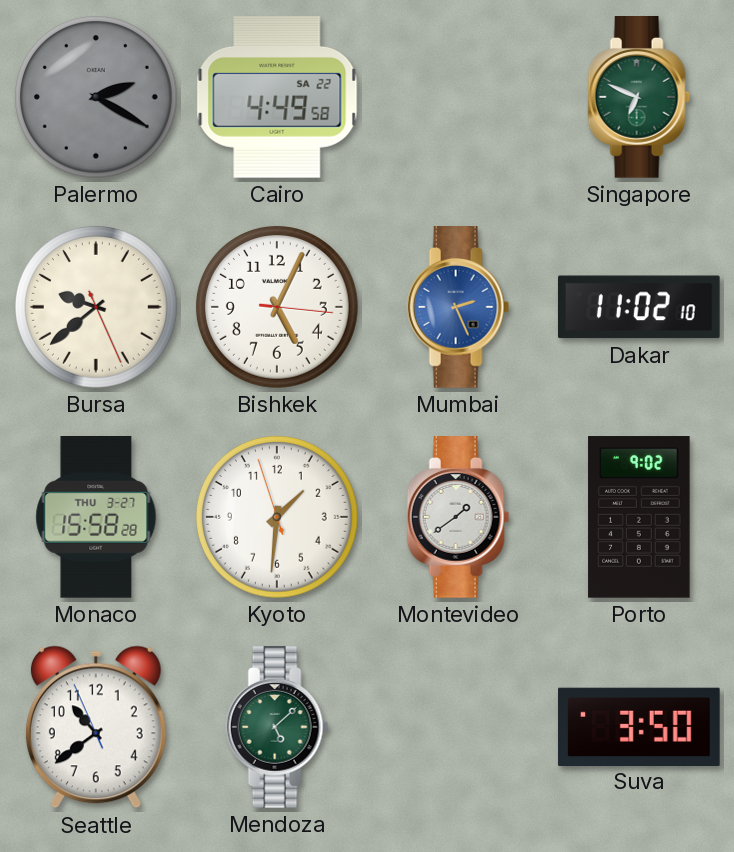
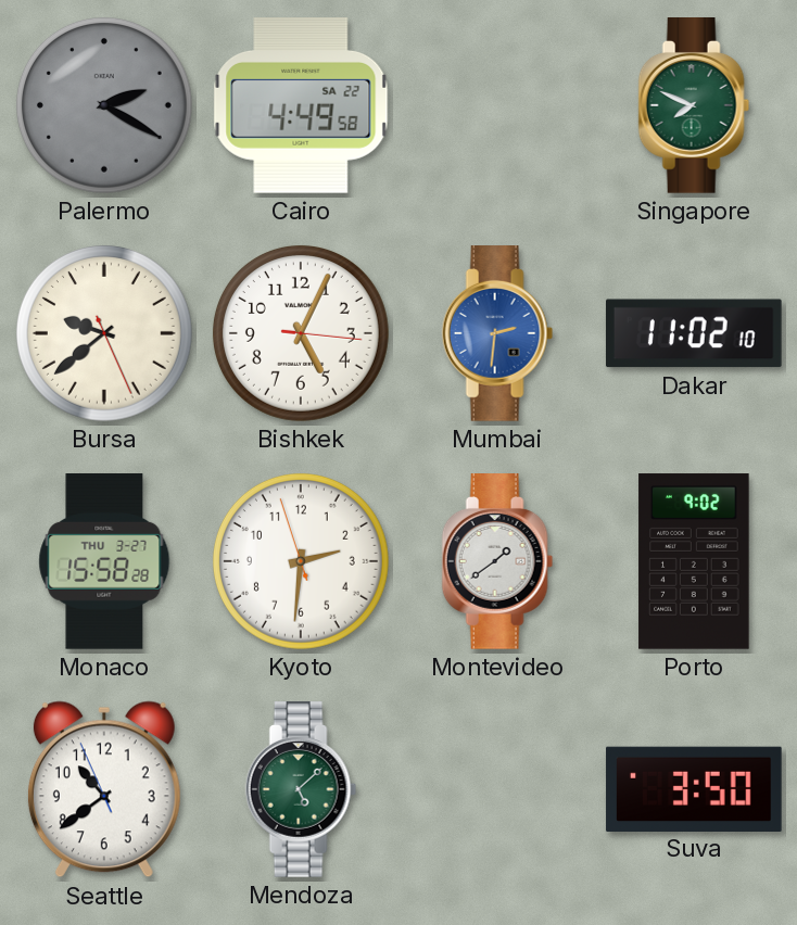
Singapore: 6:49 -> 7:49
Mumbai: 2:26 -> 2:31
Kyoto: 1:30 -> 2:30
